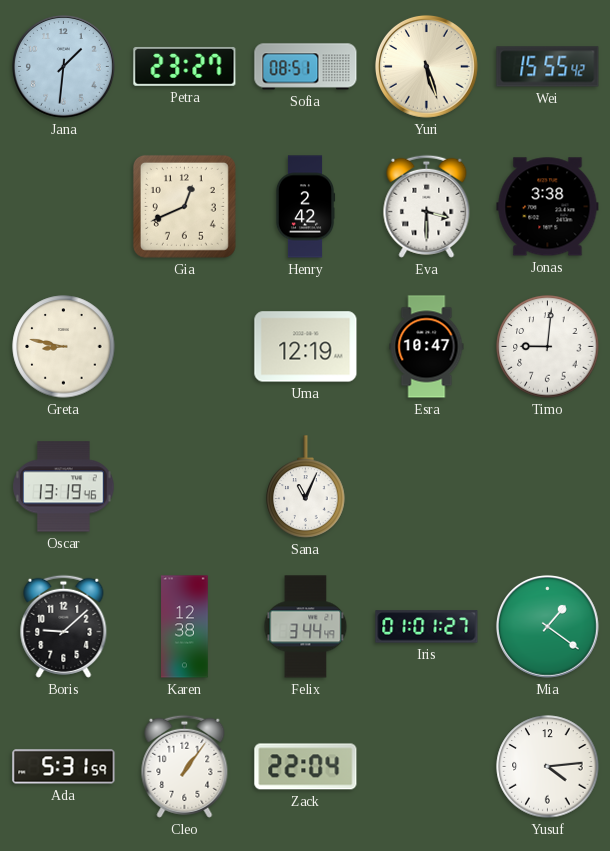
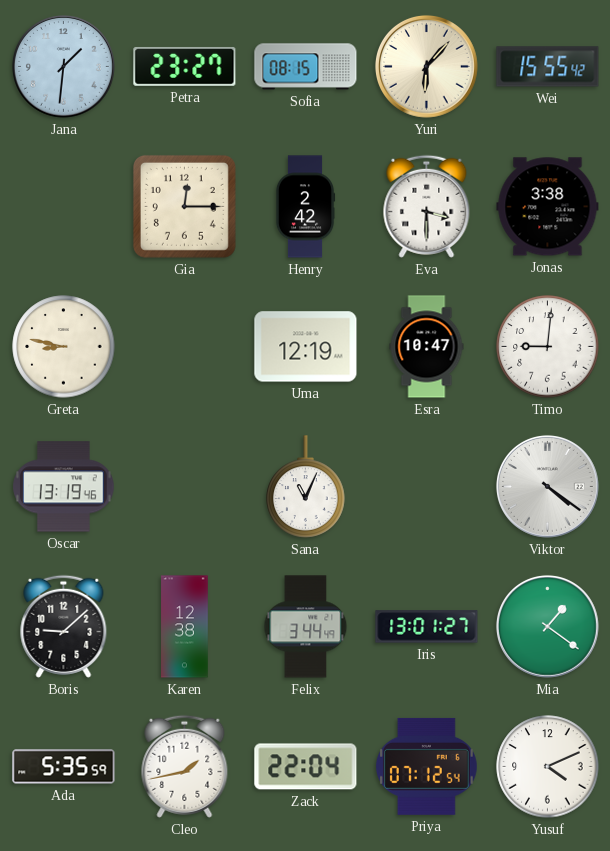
Sofia: 08:51 -> 08:15
Yuri: 5:27 -> 6:07
Gia: 12:41 -> 12:15
Viktor: none -> 4:21
Iris: 01:01 -> 13:01
Ada: 5:31 -> 5:35
Cleo: 1:06 -> 1:43
Priya: none -> 07:12
Yusuf: 4:14 -> 4:11
